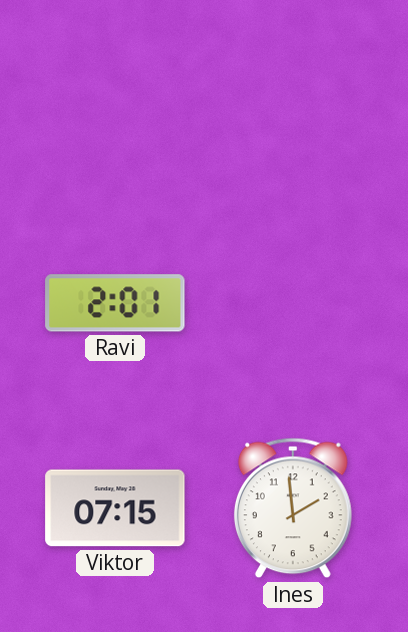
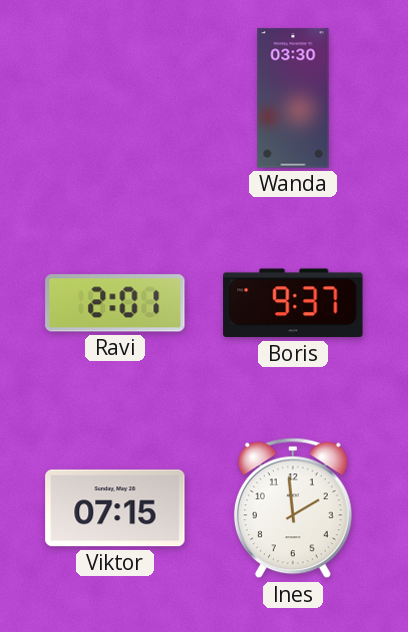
Wanda: none -> 03:30
Boris: none -> 9:37
